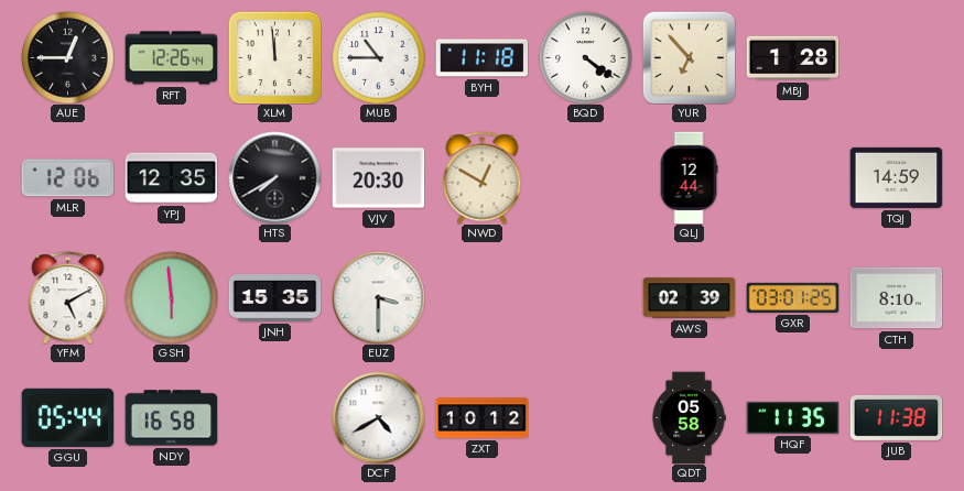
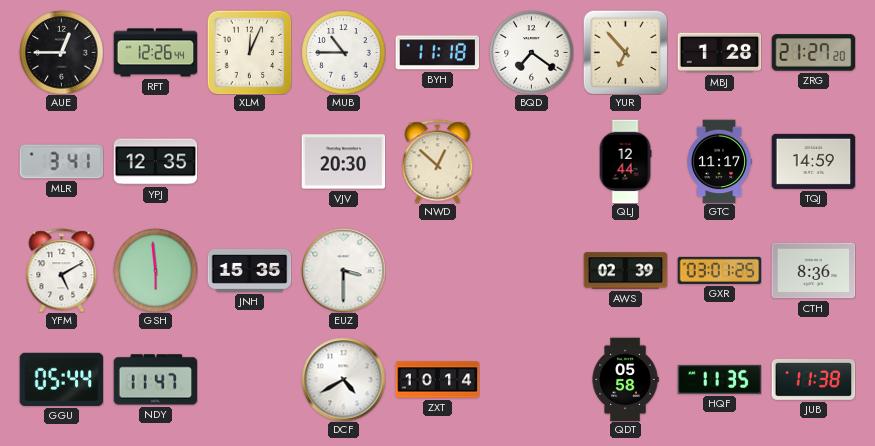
XLM: 11:59 -> 12:04
BQD: 4:21 -> 7:21
ZRG: none -> 21:27
MLR: 12:06 -> 3:41
HTS: 7:40 -> none
NWD: 12:50 -> 12:52
GTC: none -> 11:17
CTH: 8:10 -> 8:36
NDY: 16:58 -> 11:47
ZXT: 10:12 -> 10:14
